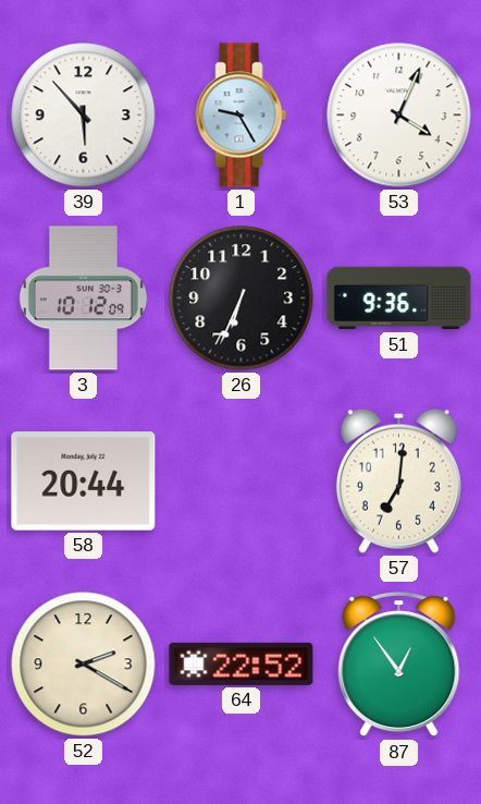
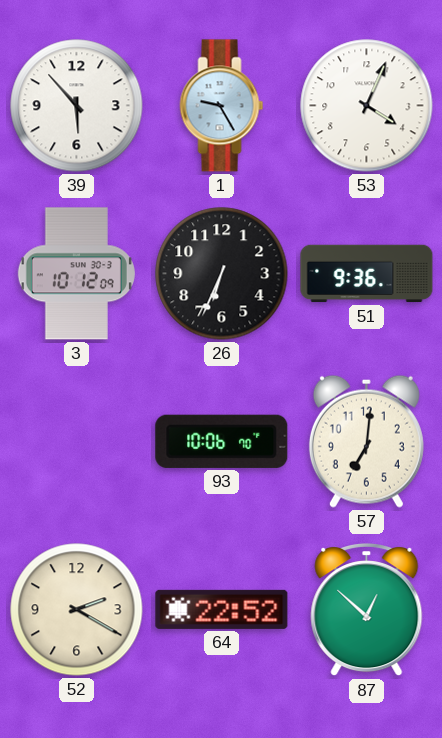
58: 20:44 -> none
93: none -> 10:06
87: 12:54 -> 12:52
